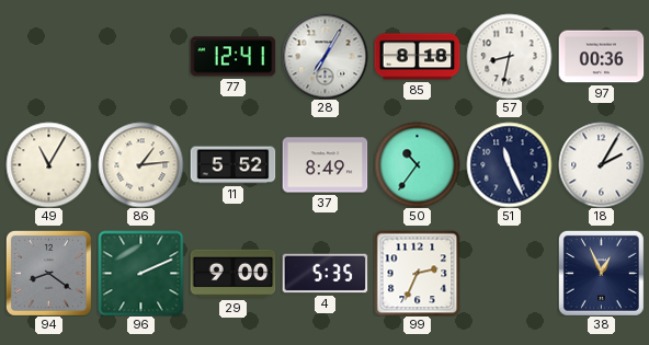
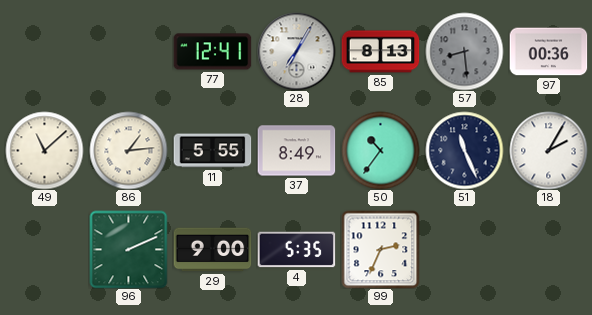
85: 8:18 -> 8:13
57: 8:32 -> 8:29
57 dial: white -> grey
49: 11:05 -> 11:08
11: 5:52 -> 5:55
94: 8:21 -> none
38: 12:56 -> none
